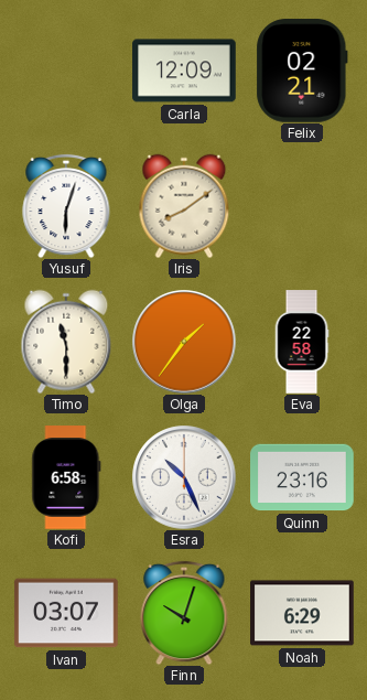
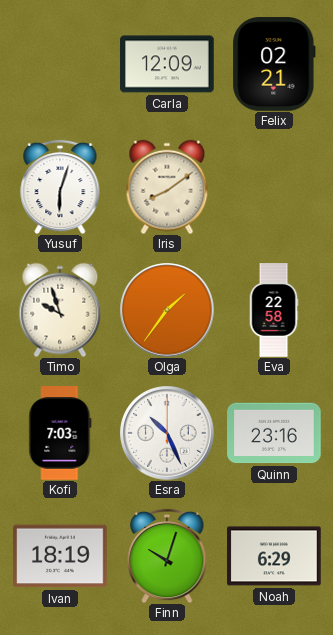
Timo: 11:30 -> 9:57
Kofi: 6:58 -> 7:03
Ivan: 03:07 -> 18:19
